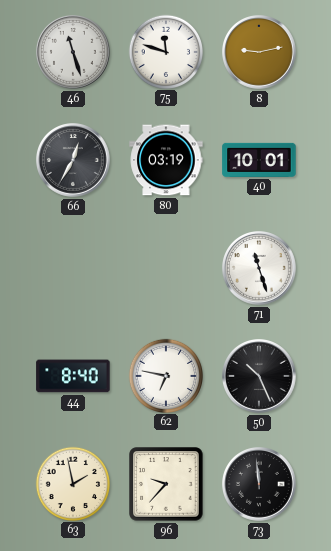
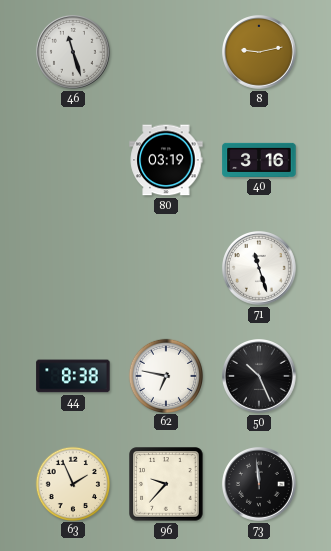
75: 11:48 -> none
66: 12:35 -> none
40: 10:01 -> 3:16
44: 8:40 -> 8:38
63: 1:58 -> 1:56
